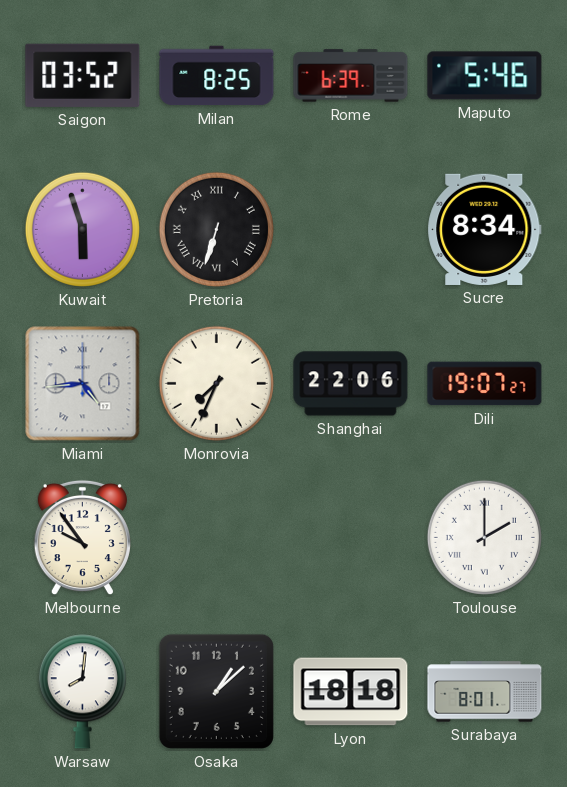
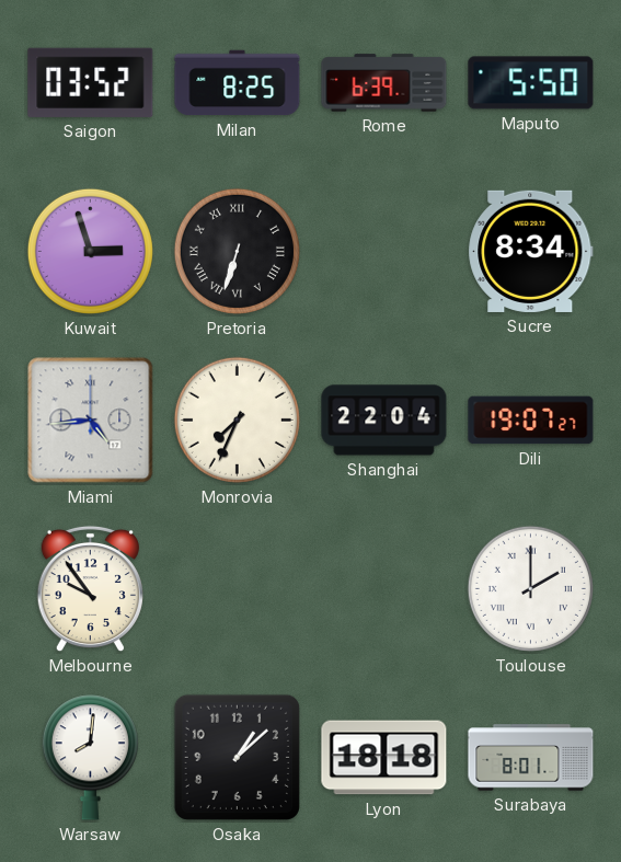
Maputo: 5:46 -> 5:50
Kuwait: 5:57 -> 2:57
Shanghai: 22:06 -> 22:04
